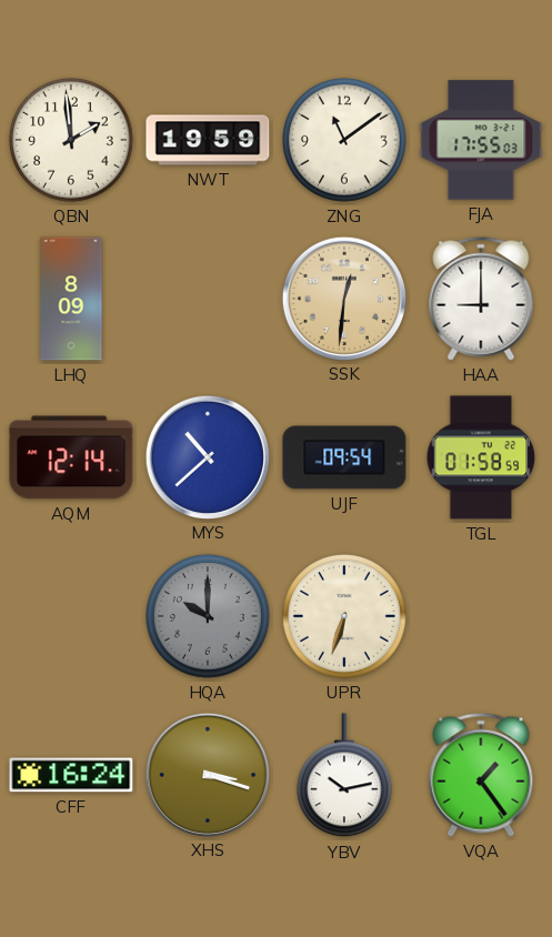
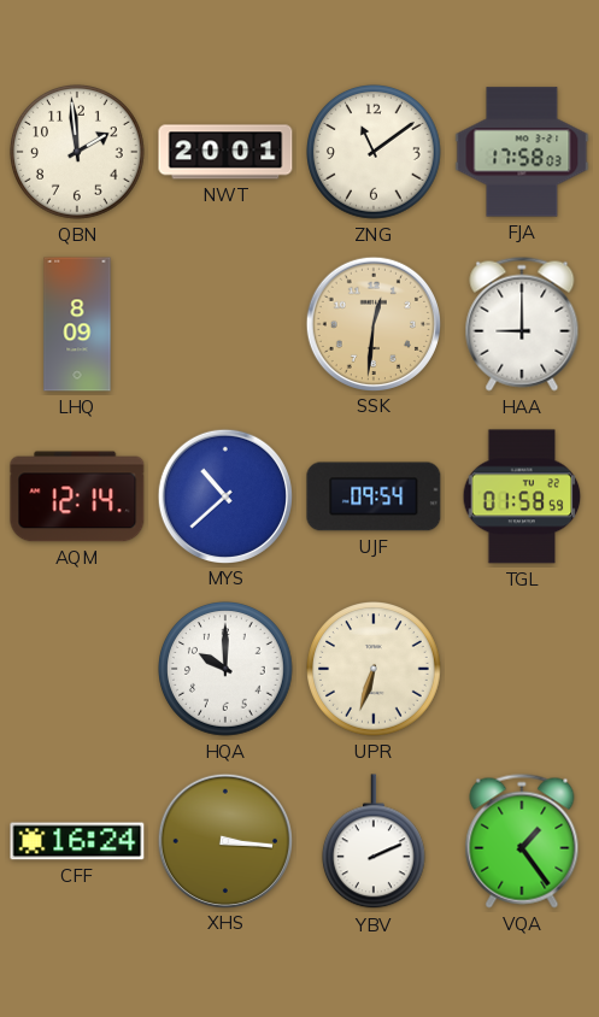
NWT: 19:59 -> 20:01
FJA: 17:55 -> 17:58
HQA dial: grey -> white
XHS: 3:18 -> 3:16
YBV: 10:13 -> 2:11
